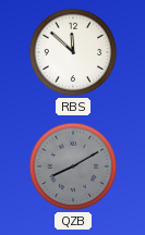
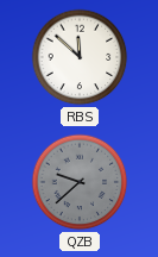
QZB: 8:10 -> 9:38
